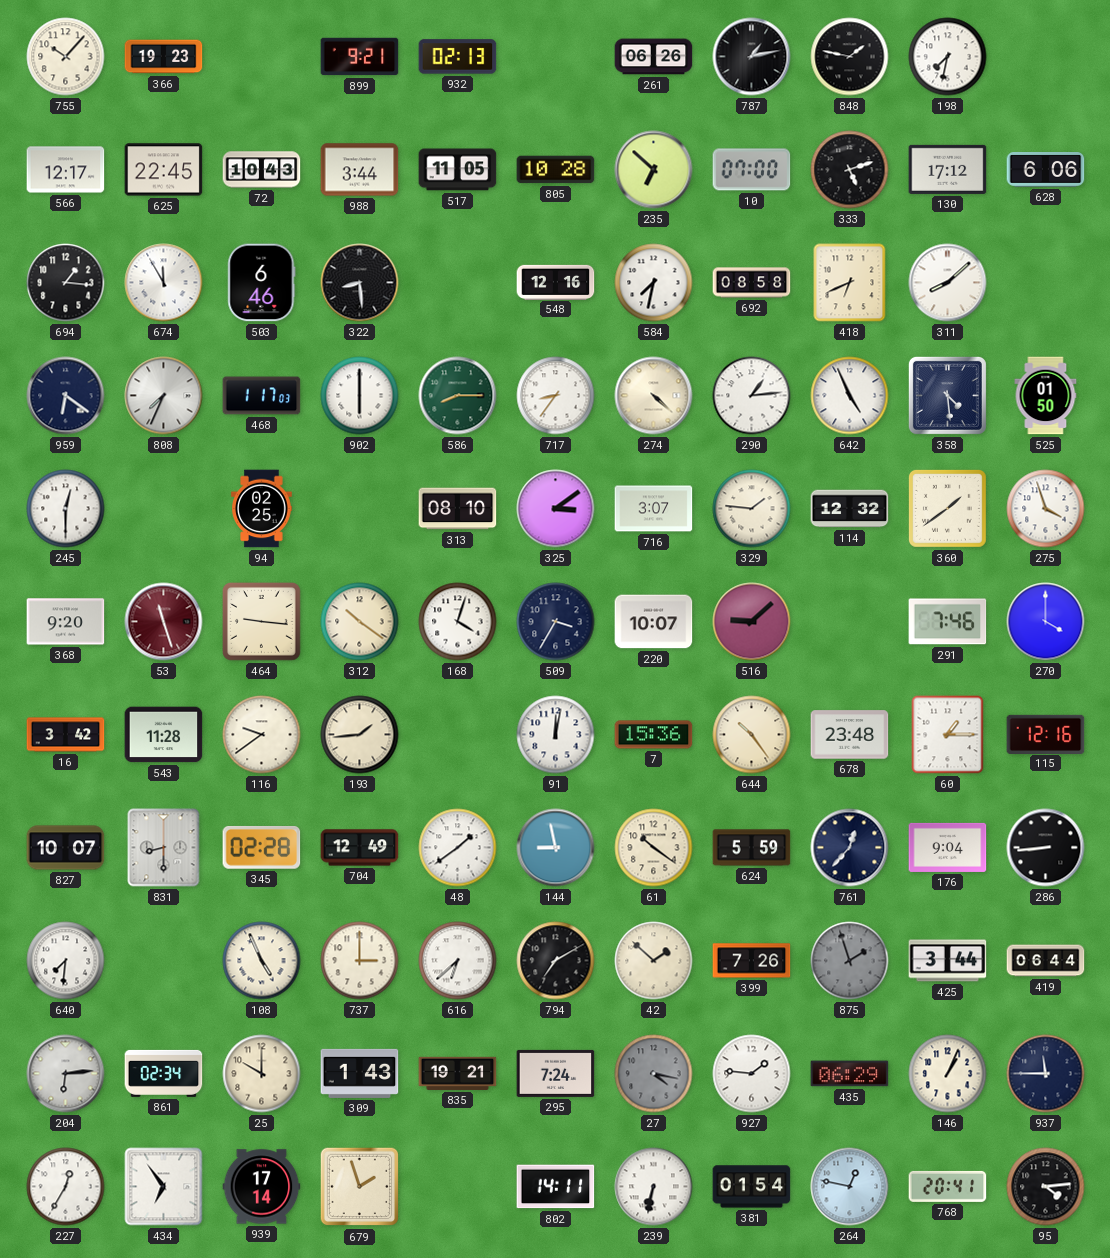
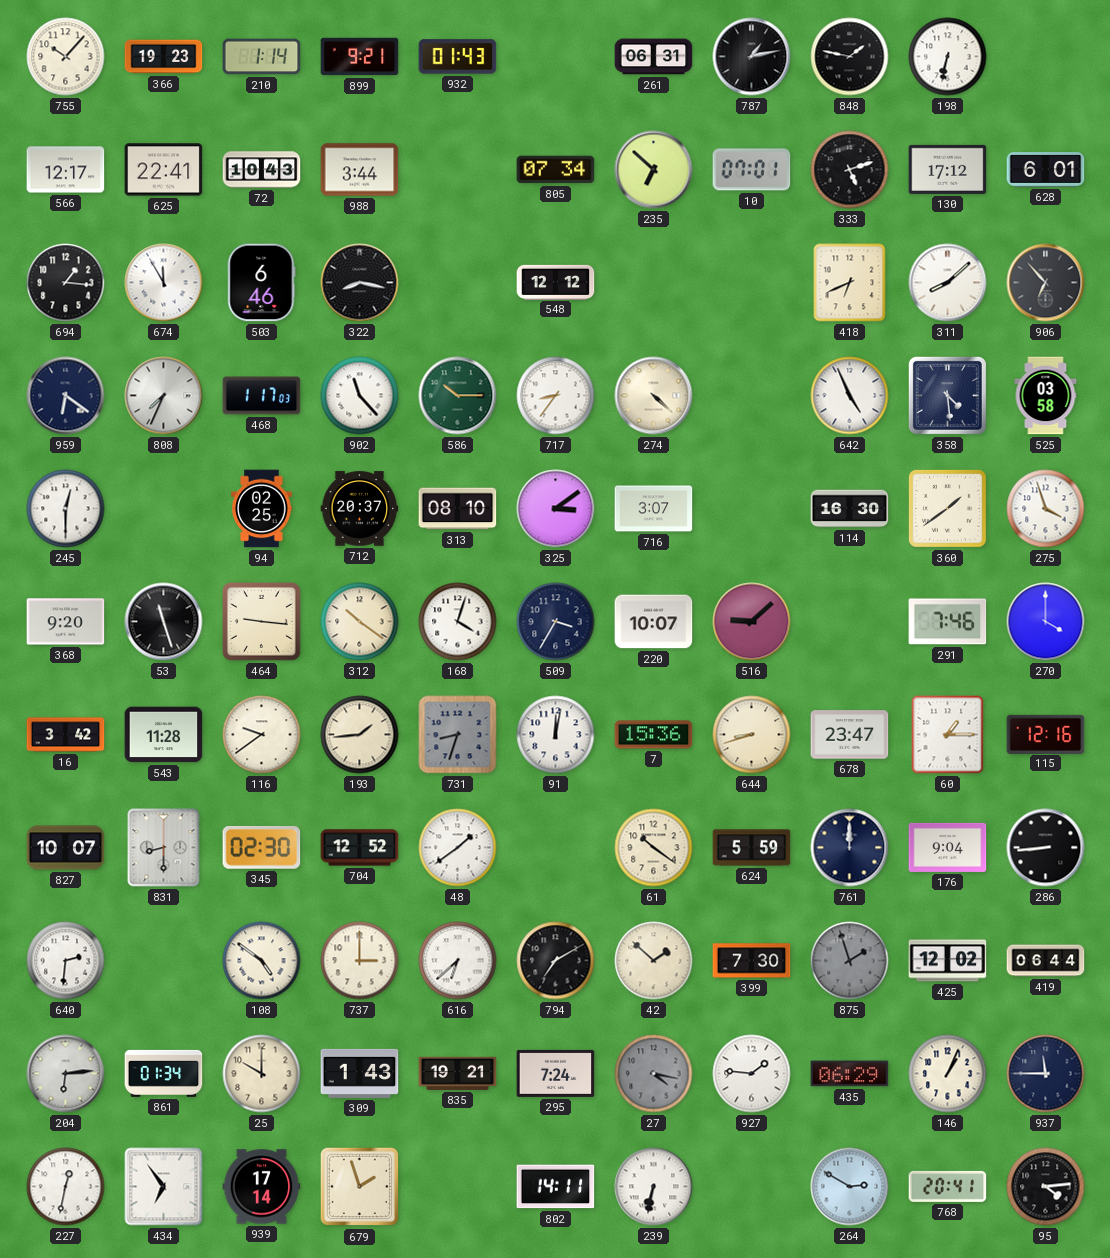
210: none -> 1:14
932: 02:13 -> 01:43
261: 06:26 -> 06:31
198: 7:32 -> 6:32
625: 22:45 -> 22:41
517: 11:05 -> none
805: 10:28 -> 07:34
10: 07:00 -> 07:01
628: 6:06 -> 6:01
322: 8:29 -> 8:17
548: 12:16 -> 12:12
584: 7:32 -> none
692: 08:58 -> none
906: none -> 6:53
902: 6:00 -> 11:23
586: 8:15 -> 10:15
290: 1:14 -> none
525: 01:50 -> 03:58
712: none -> 20:37
329: 1:46 -> none
114: 12:32 -> 16:30
53 dial: burgundy -> black
731: none -> 8:33
644: 10:24 -> 8:42
678: 23:48 -> 23:47
345: 02:28 -> 02:30
704: 12:49 -> 12:52
144: 8:58 -> none
761: 12:37 -> 12:00
640: 7:31 -> 2:31
108: 4:56 -> 4:51
399: 7:26 -> 7:30
425: 3:44 -> 12:02
861: 02:34 -> 01:34
227: 12:35 -> 12:32
381: 01:54 -> none
264: 12:47 -> 2:50
